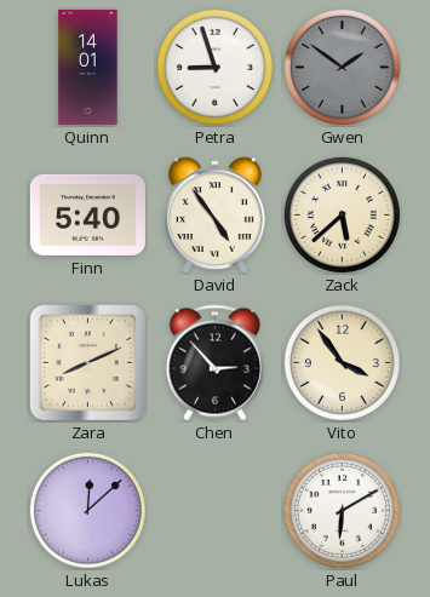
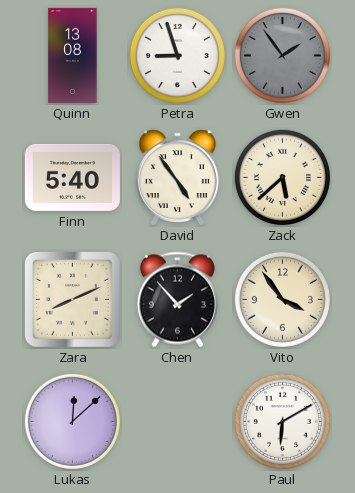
Quinn: 14:01 -> 13:08
Gwen: 1:51 -> 1:54
Chen: 2:53 -> 1:53
